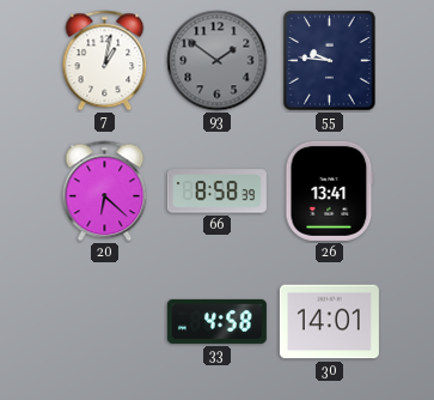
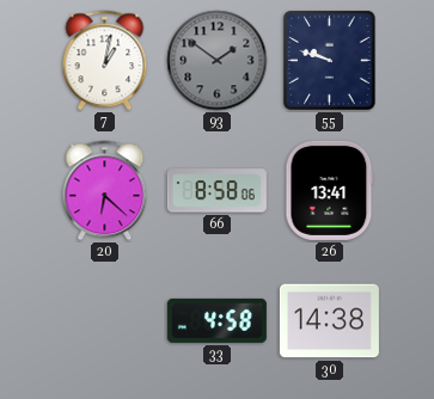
55: 9:46 -> 9:48
66: 8:58:39 -> 8:58:06
30: 14:01 -> 14:38
